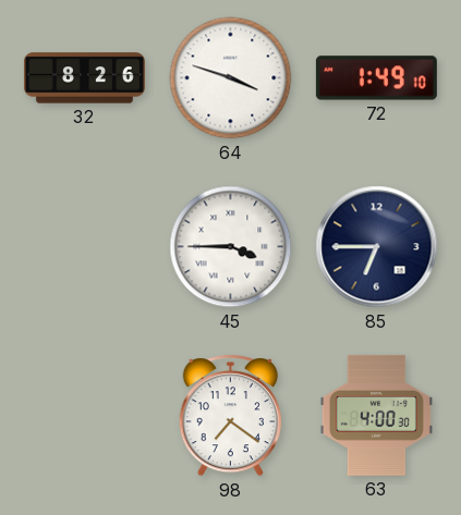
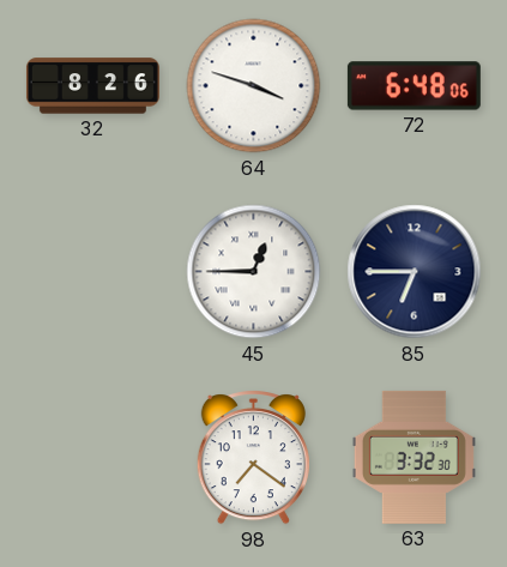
72: 1:49 -> 6:48
45: 3:45 -> 12:45
63: 4:00 -> 3:32
